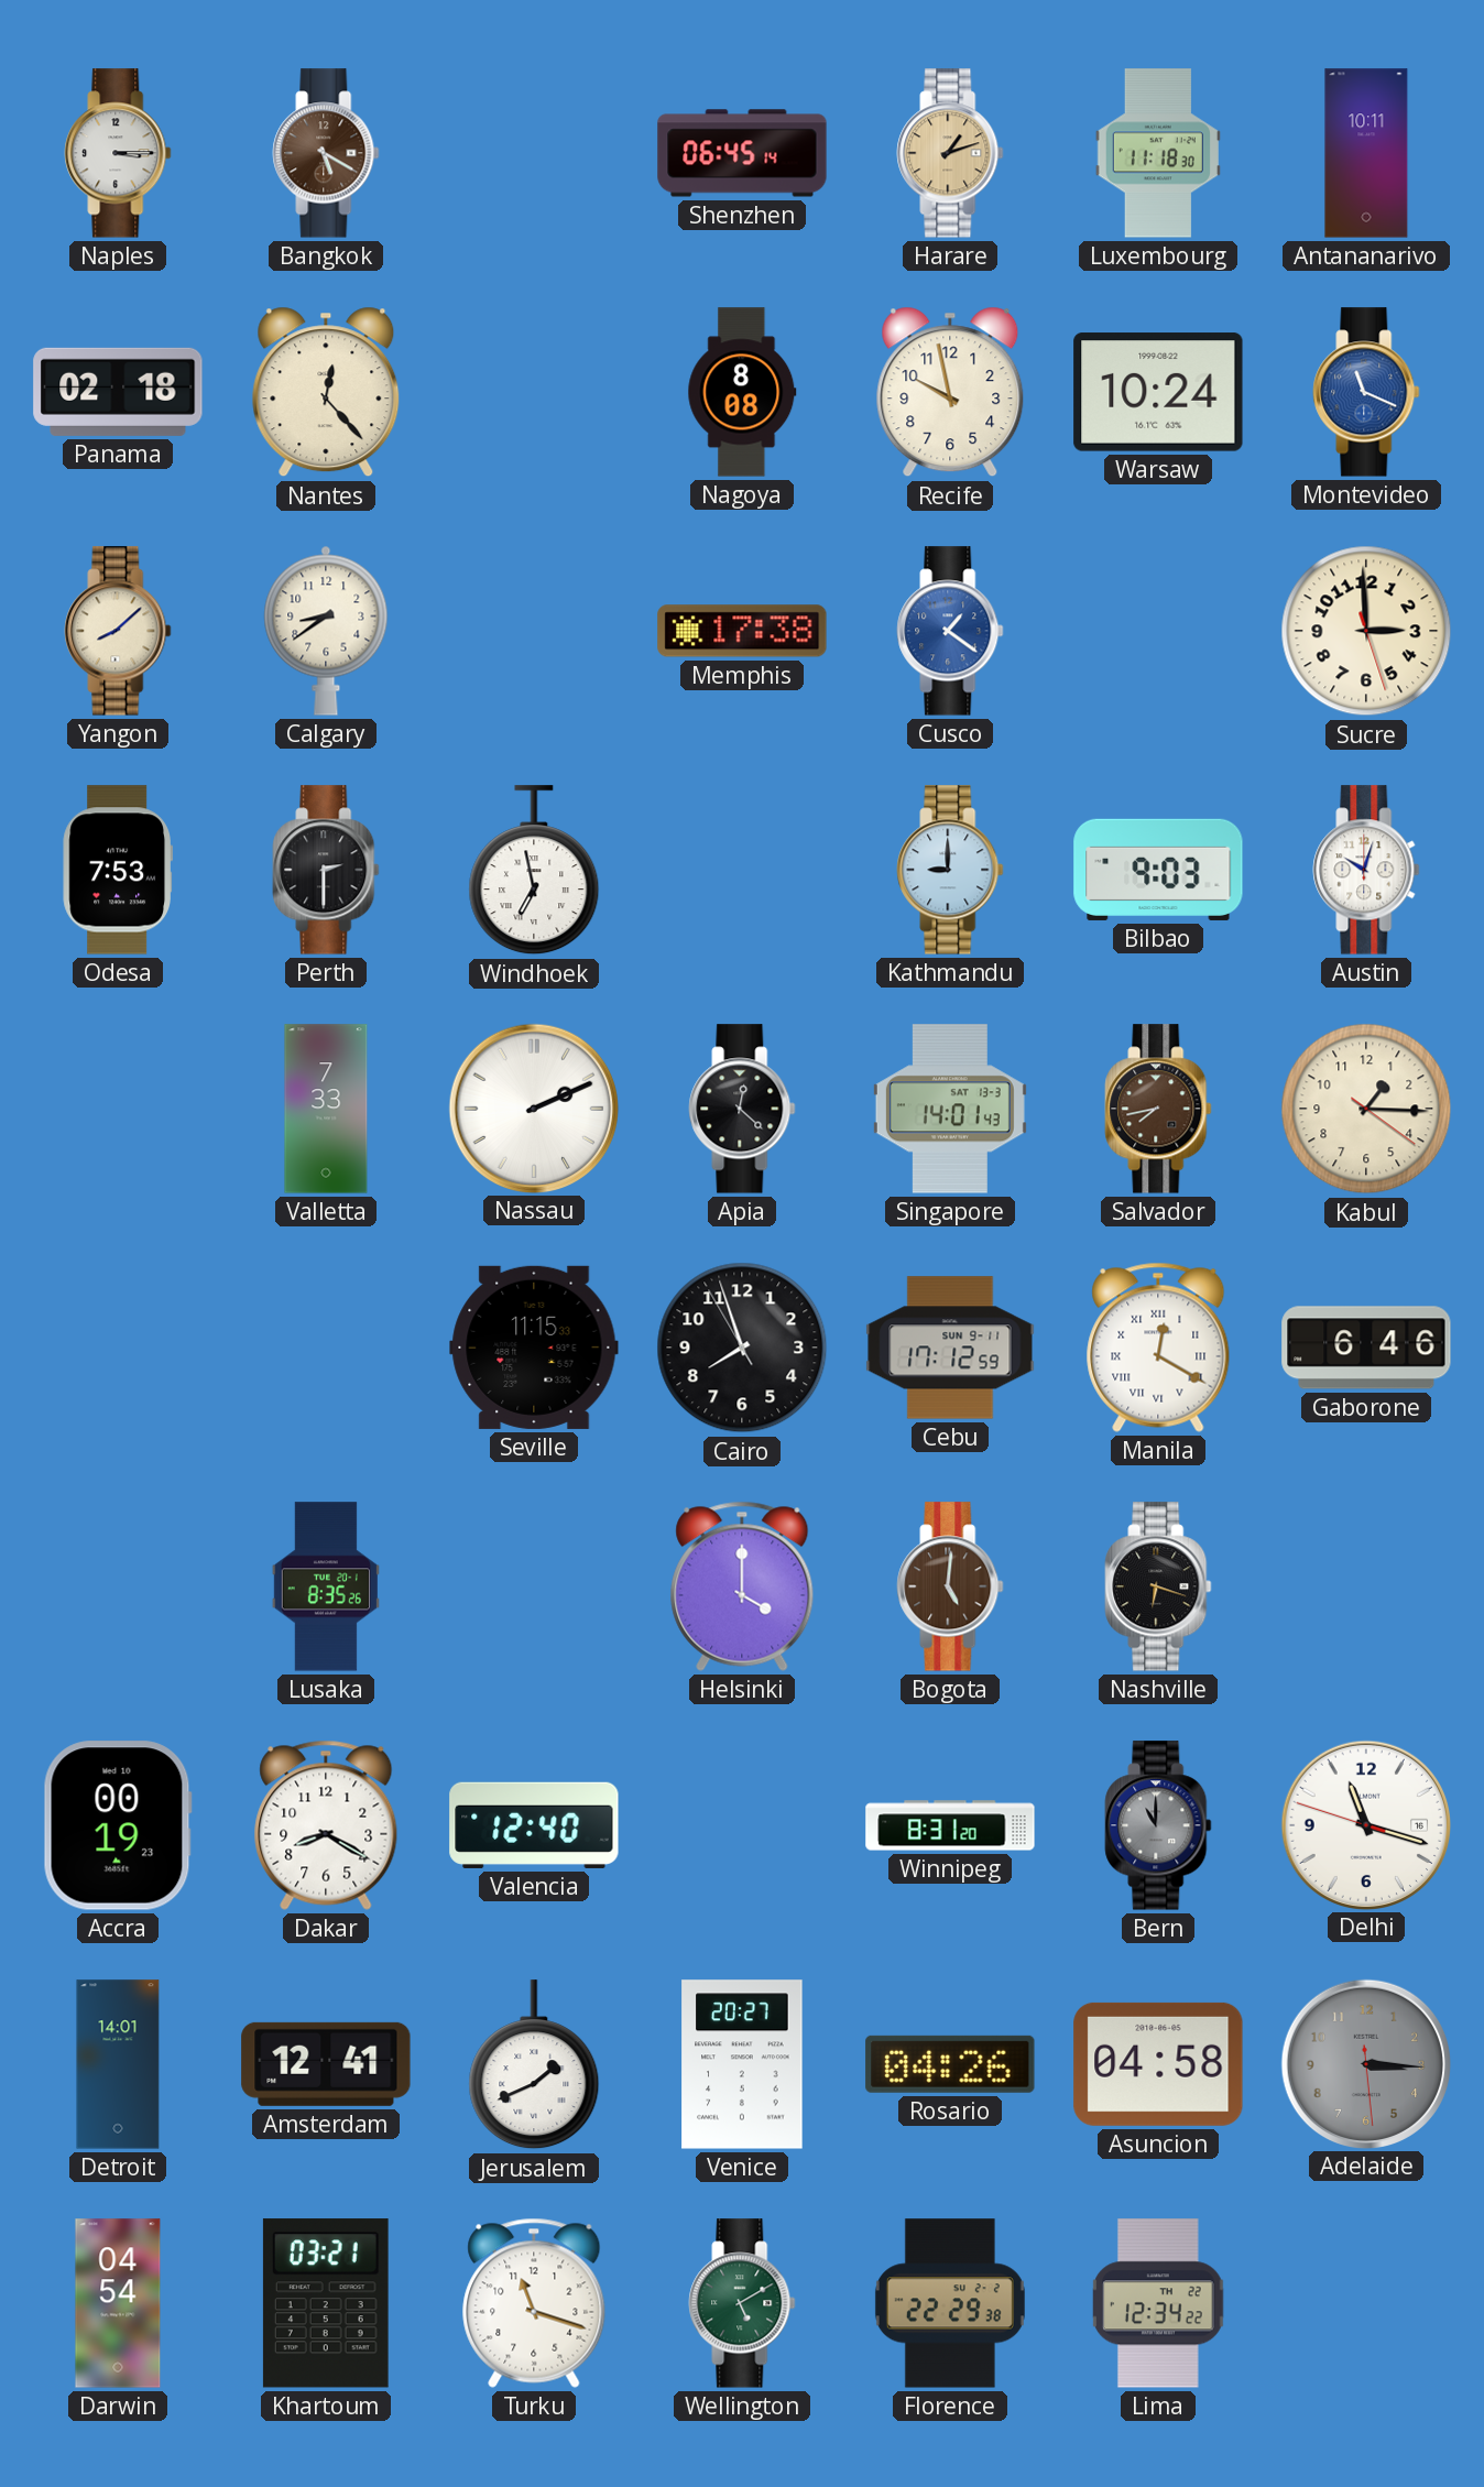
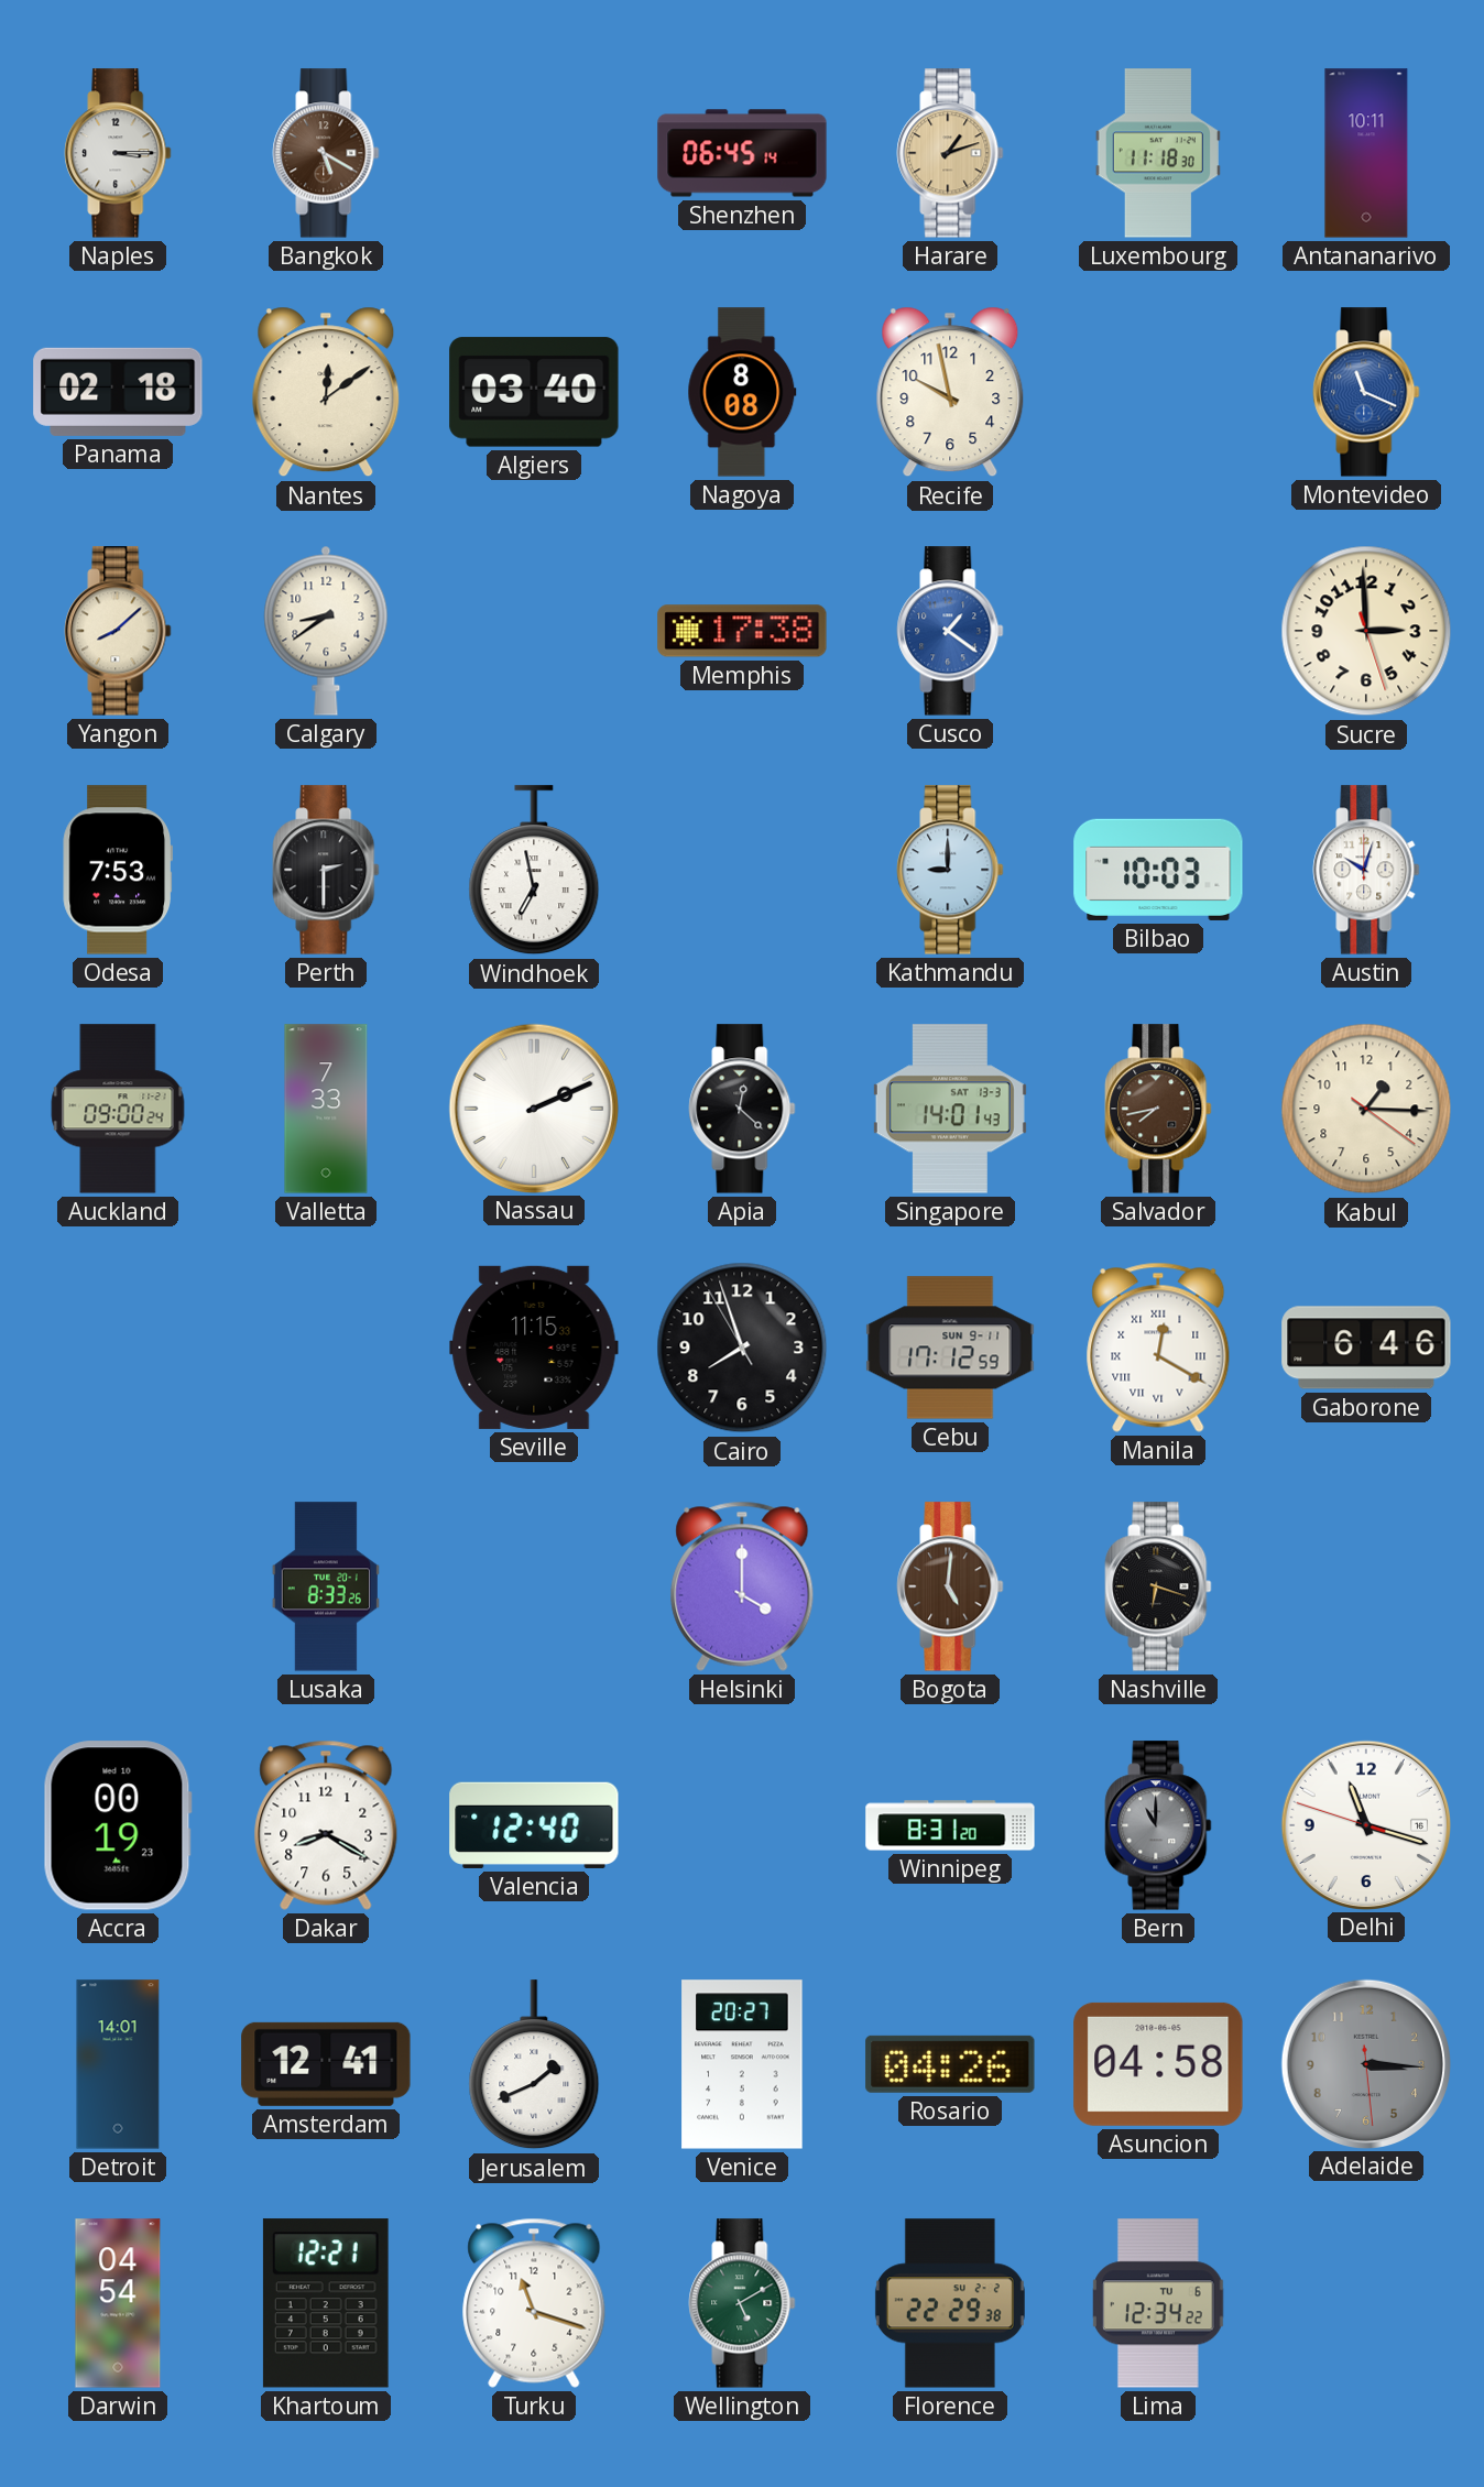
Nantes: 12:23 -> 12:09
Algiers: none -> 03:40
Warsaw: 10:24 -> none
Bilbao: 9:03 -> 10:03
Auckland: none -> 09:00
Lusaka: 8:35 -> 8:33
Khartoum: 03:21 -> 12:21
Lima date: TH 22 -> TU 6
